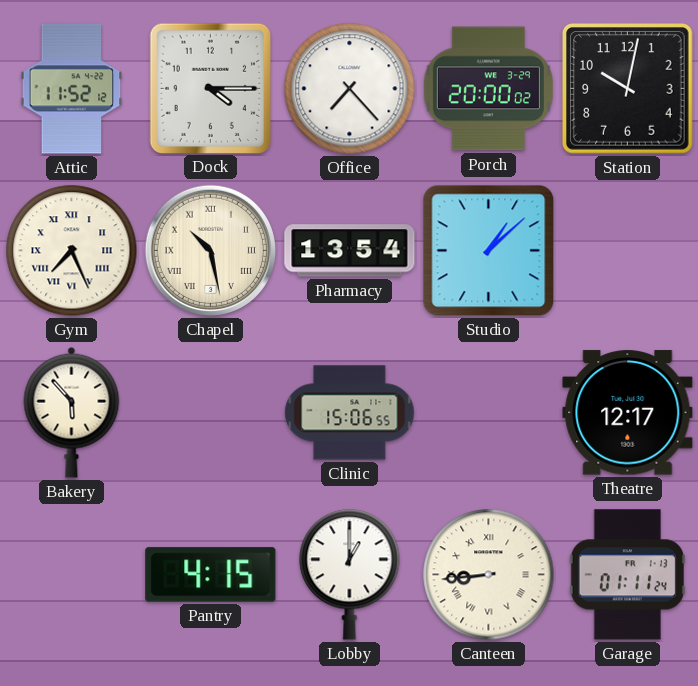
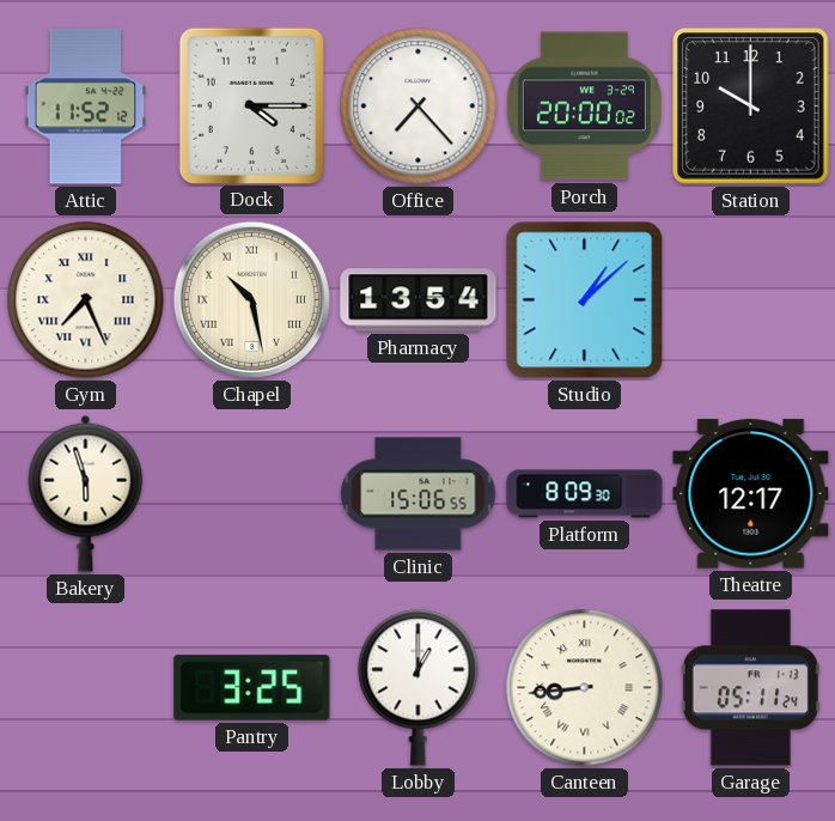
Station: 10:02 -> 10:00
Bakery: 5:53 -> 5:57
Platform: none -> 8:09
Pantry: 4:15 -> 3:25
Garage: 01:11 -> 05:11
